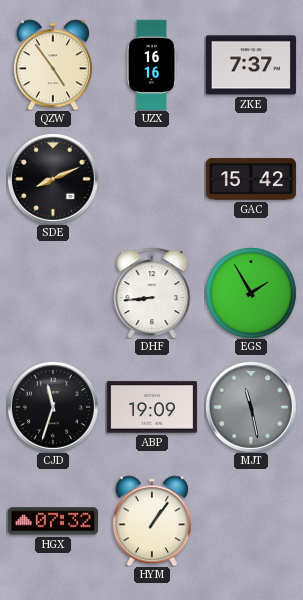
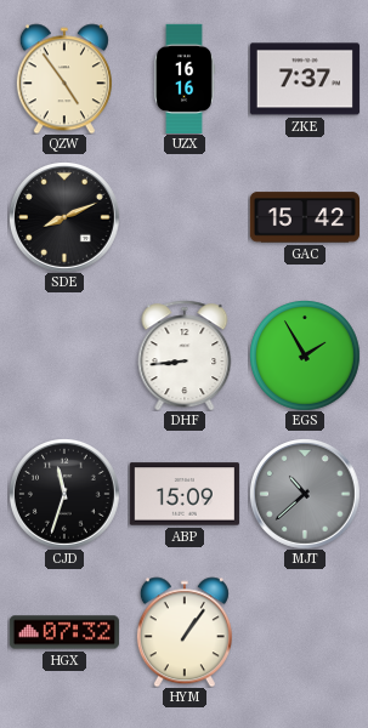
ABP: 19:09 -> 15:09
MJT: 11:28 -> 10:38
